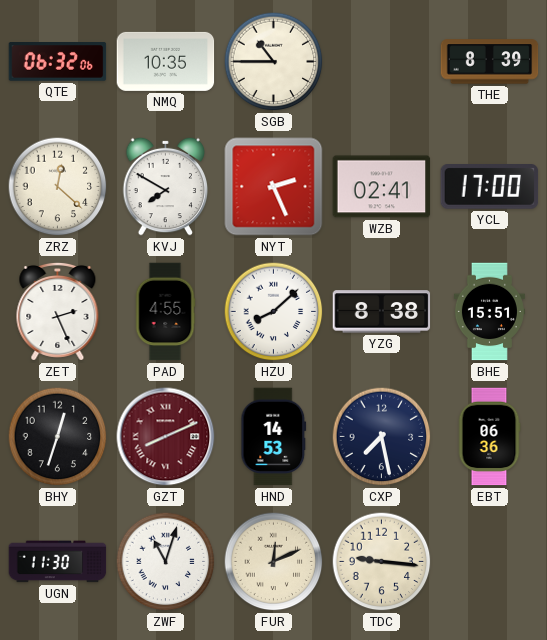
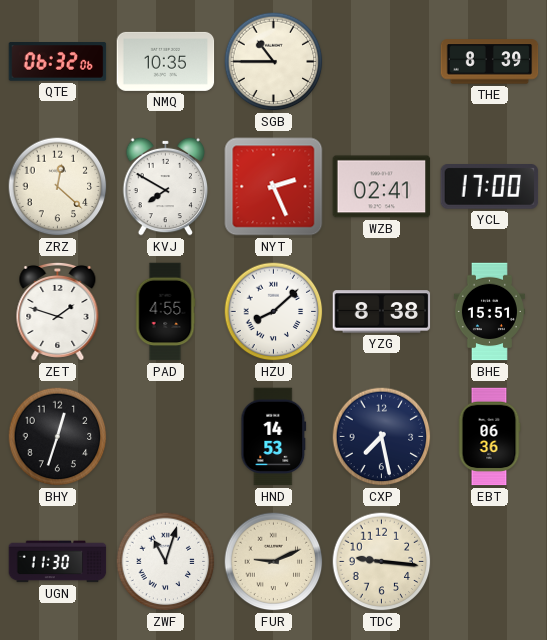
ZET: 2:26 -> 1:48
GZT: 8:11 -> none
FUR: 12:11 -> 9:11
